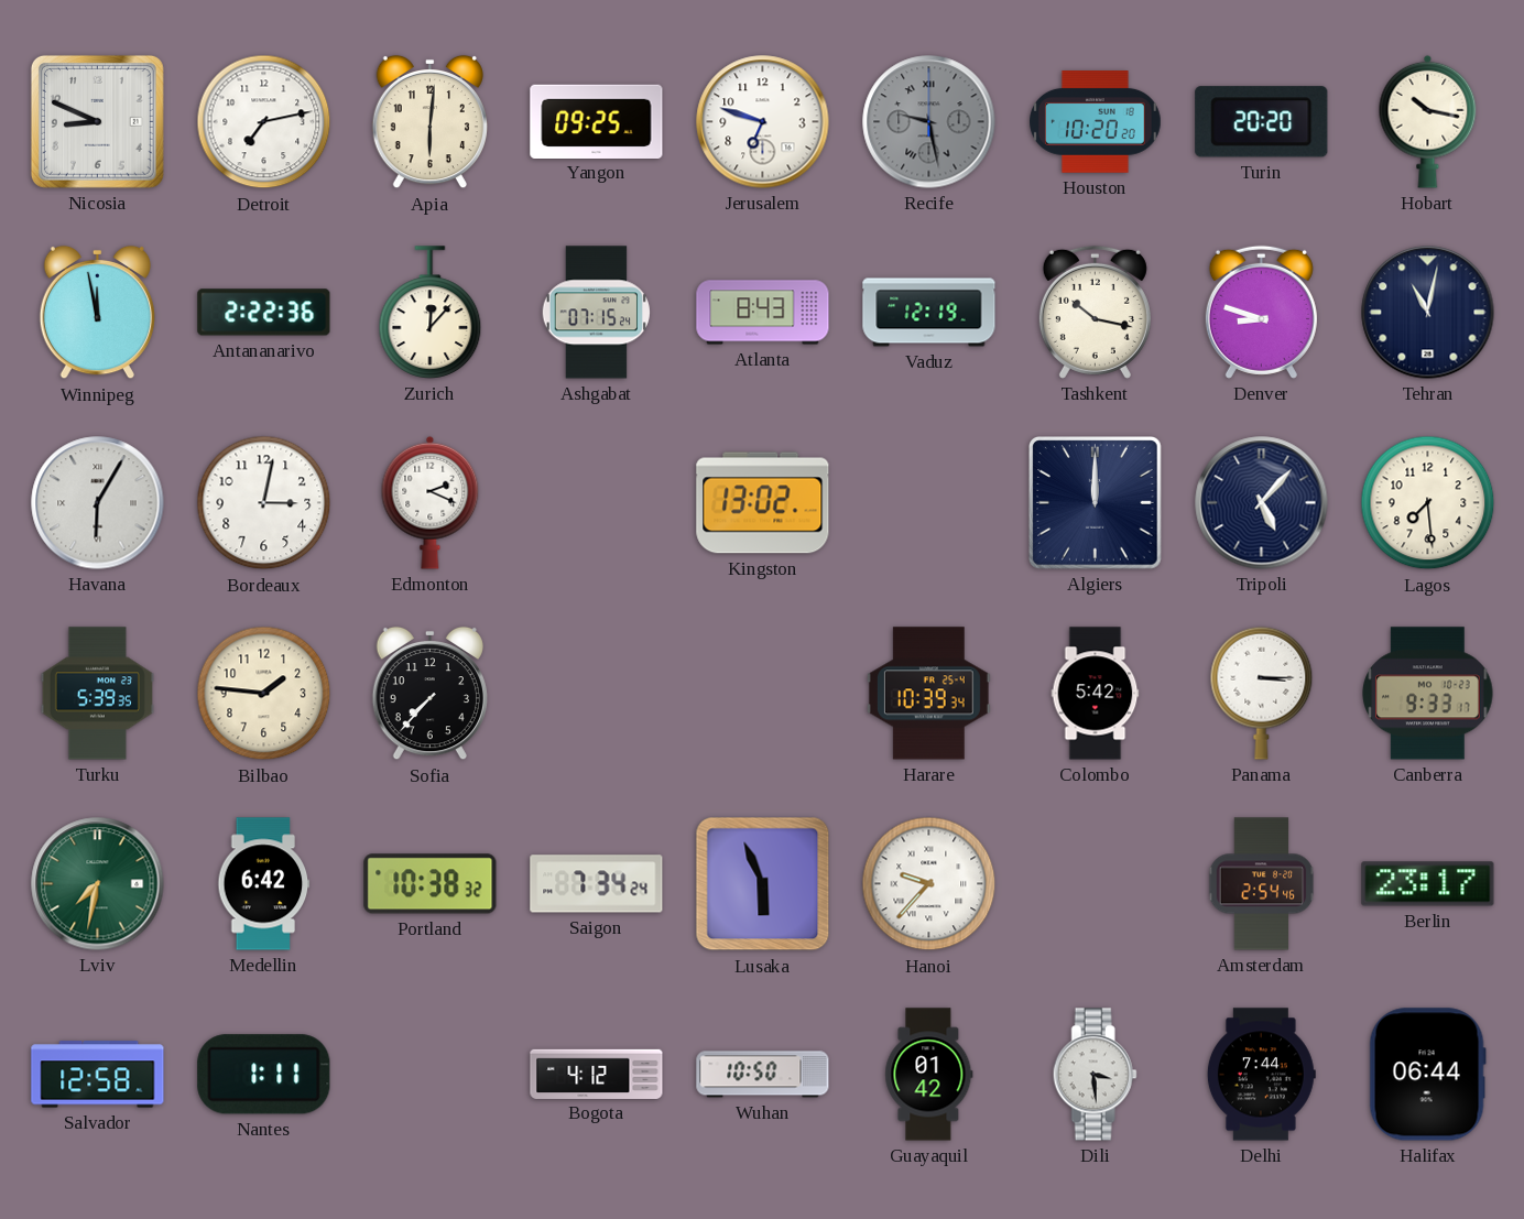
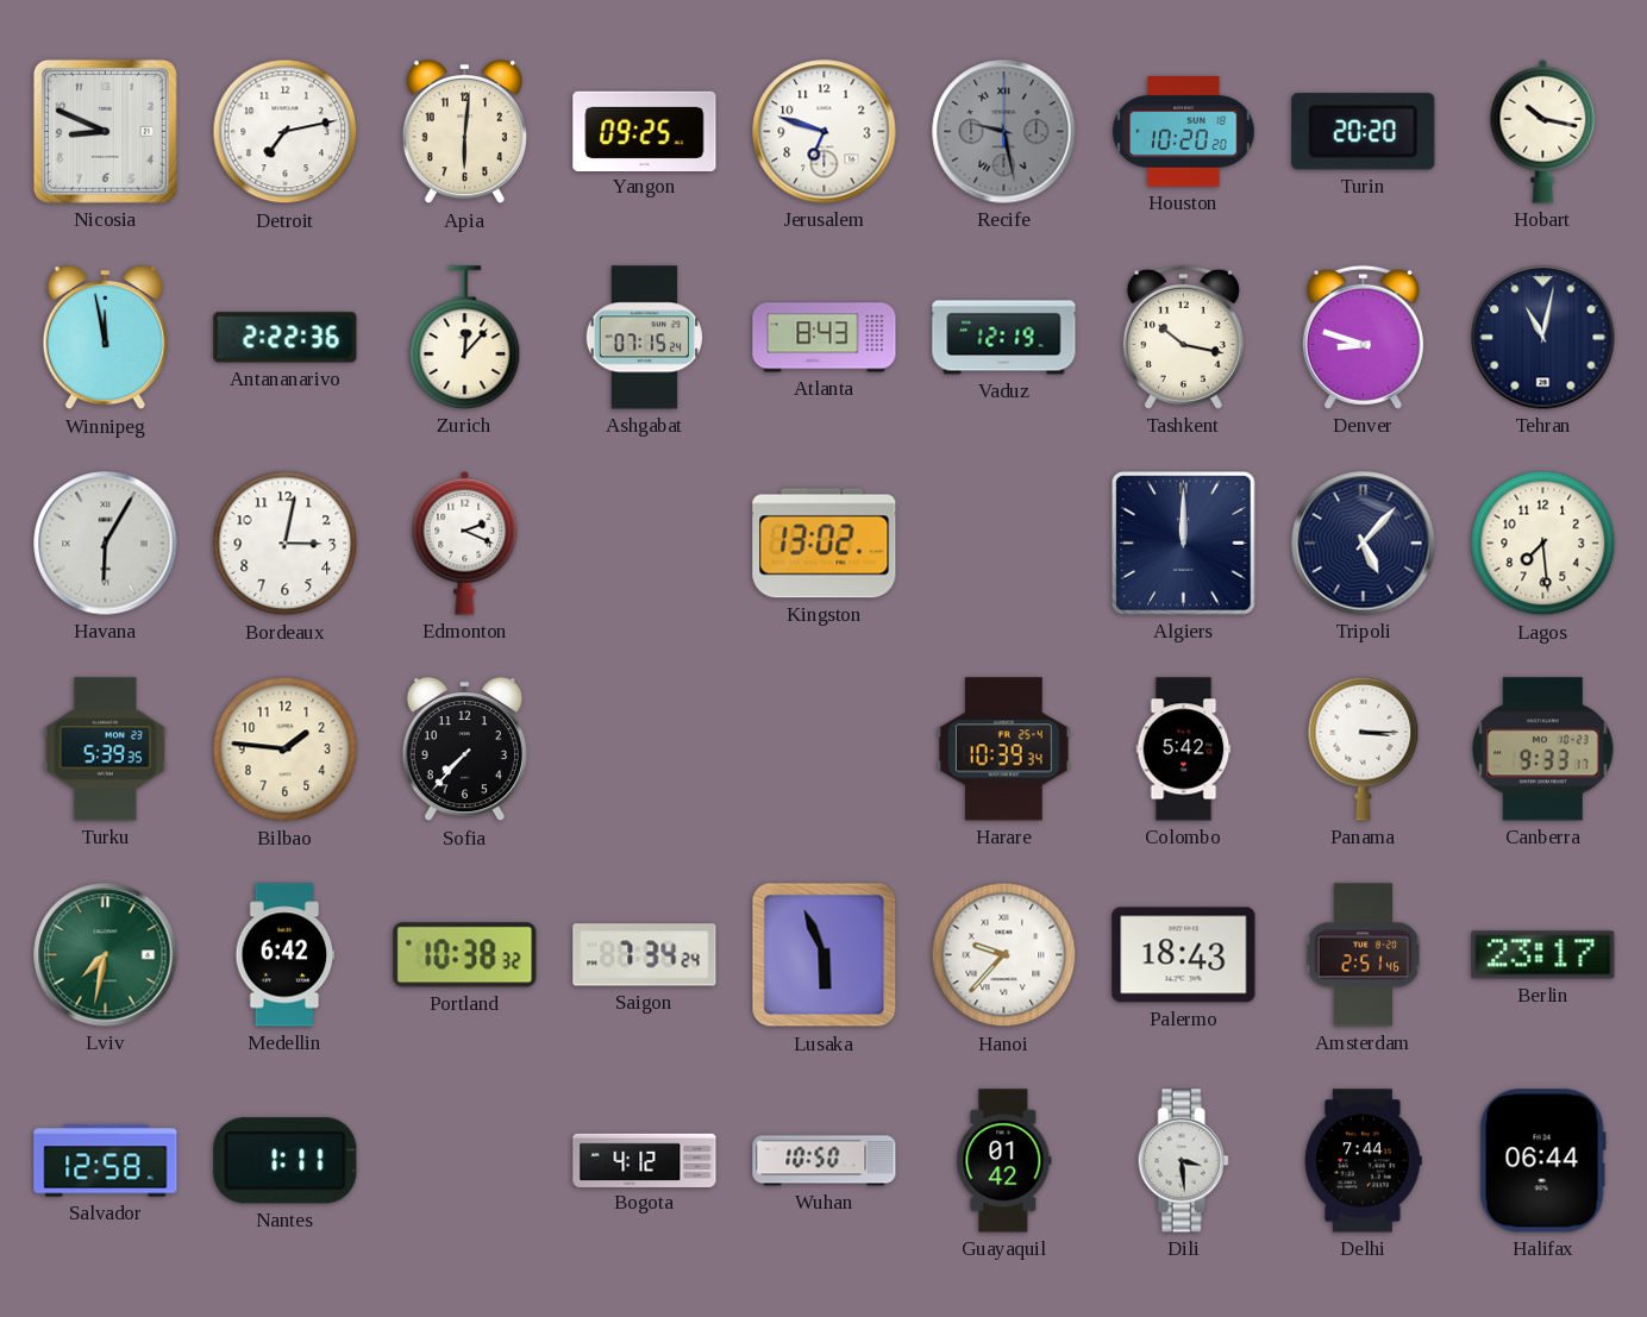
Palermo: none -> 18:43
Amsterdam: 2:54 -> 2:51
